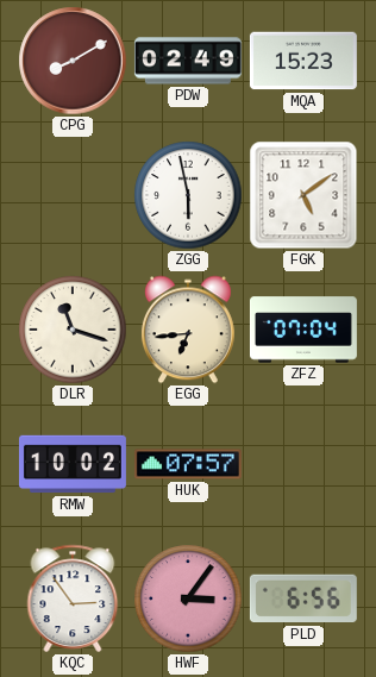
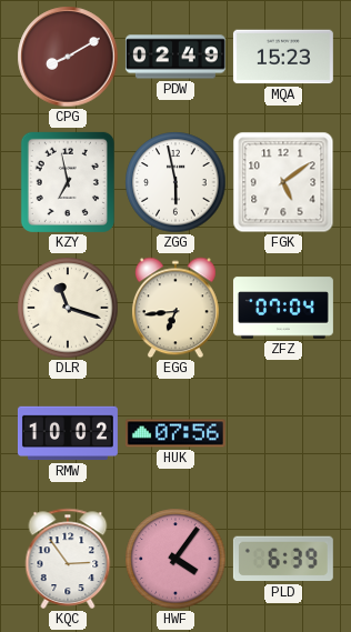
KZY: none -> 6:58
HUK: 07:57 -> 07:56
HWF: 3:06 -> 4:06
PLD: 6:56 -> 6:39
